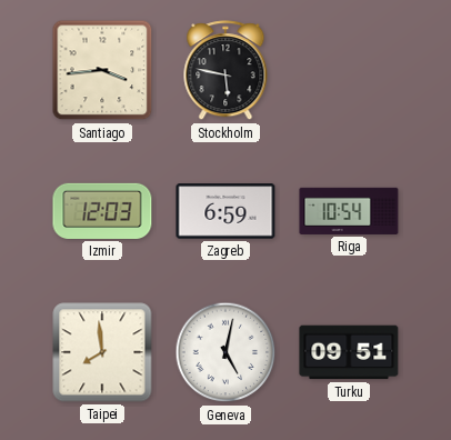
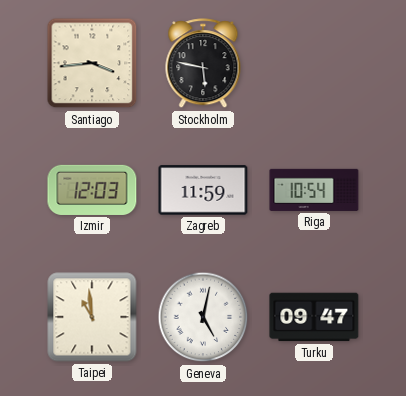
Zagreb: 6:59 -> 11:59
Taipei: 7:59 -> 10:59
Turku: 09:51 -> 09:47
